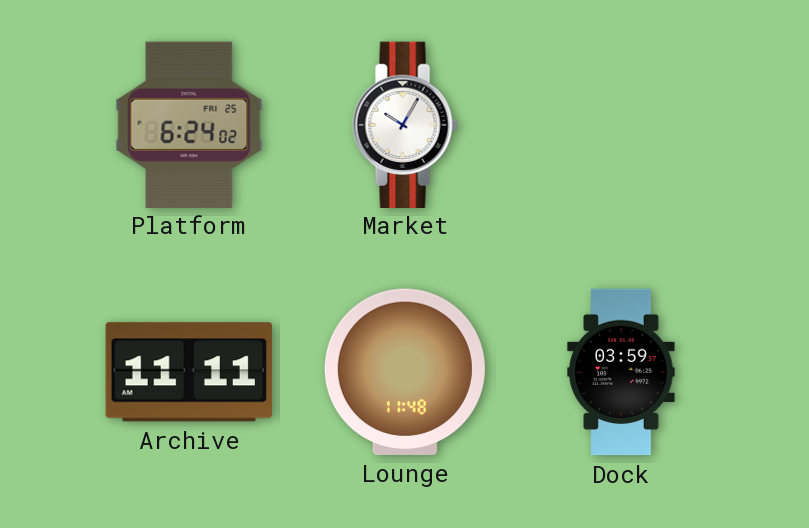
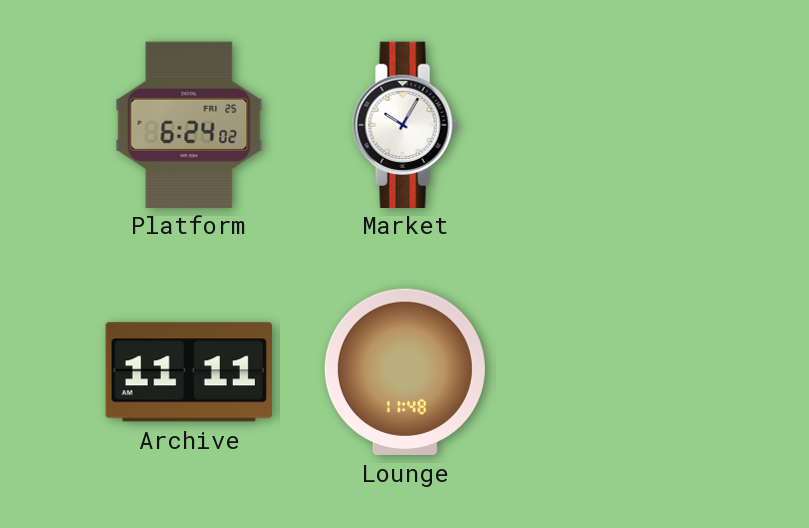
Dock: 03:59 -> none
